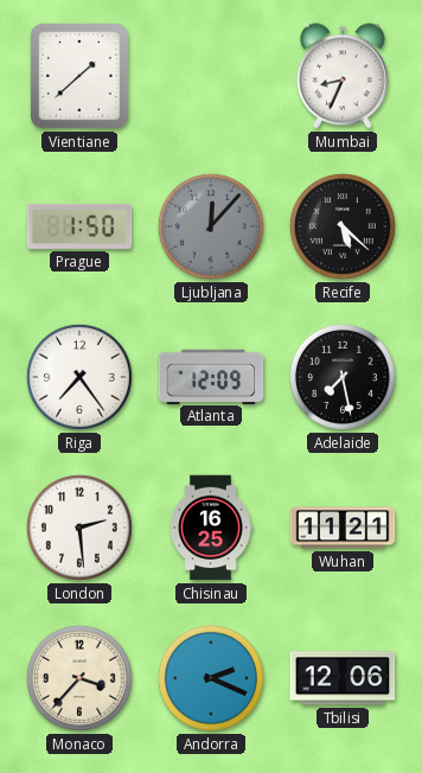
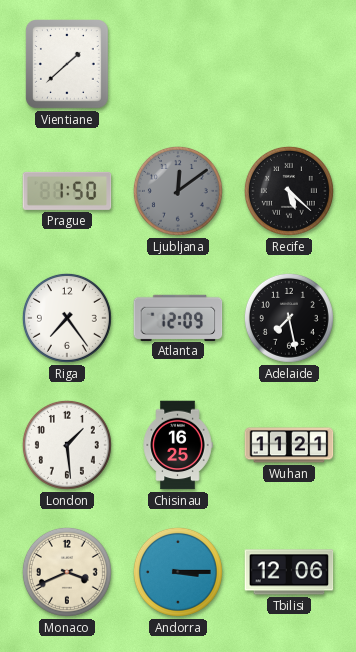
Mumbai: 8:34 -> none
Ljubljana: 12:07 -> 12:09
London: 2:29 -> 1:29
Monaco: 3:37 -> 3:41
Andorra: 2:19 -> 3:15
